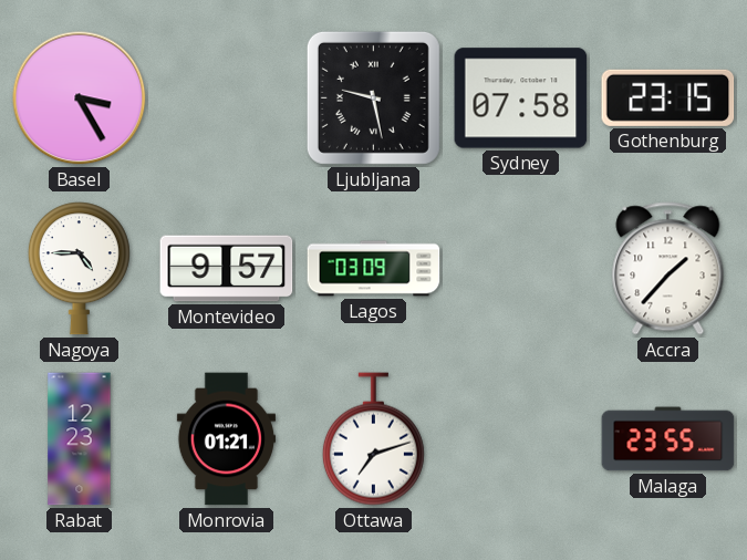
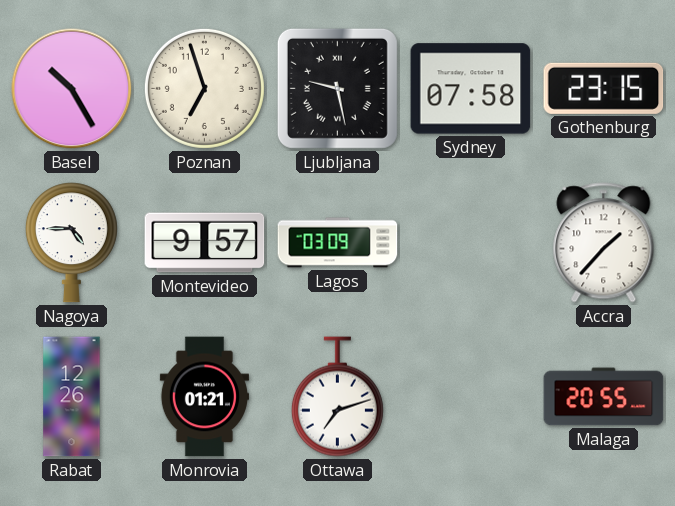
Basel: 3:25 -> 10:25
Poznan: none -> 6:57
Rabat: 12:23 -> 12:26
Malaga: 23:55 -> 20:55
